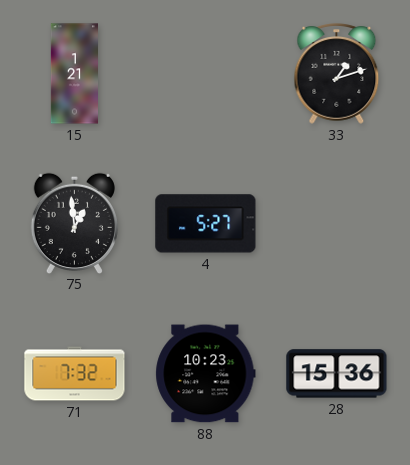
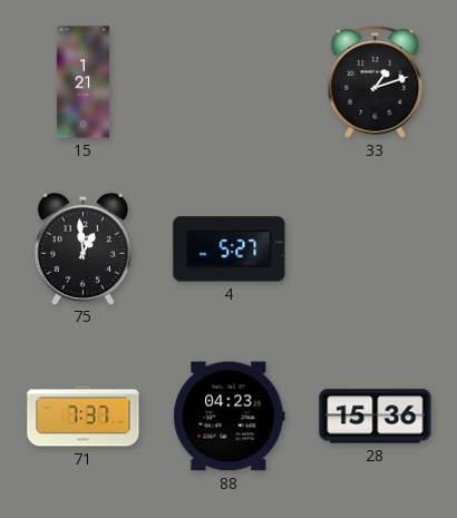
71: 7:32 -> 7:37
88: 10:23 -> 04:23
